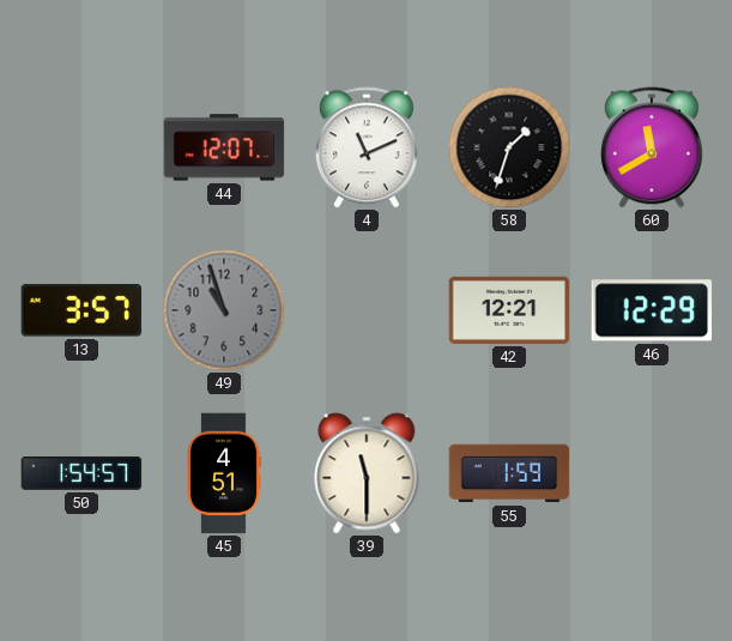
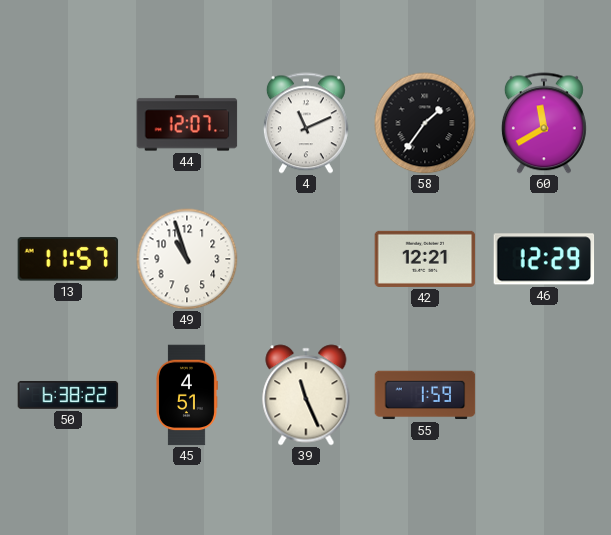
58: 1:33 -> 1:36
13: 3:57 -> 11:57
49 dial: grey -> white
50: 1:54 -> 6:38
39: 11:30 -> 11:26
